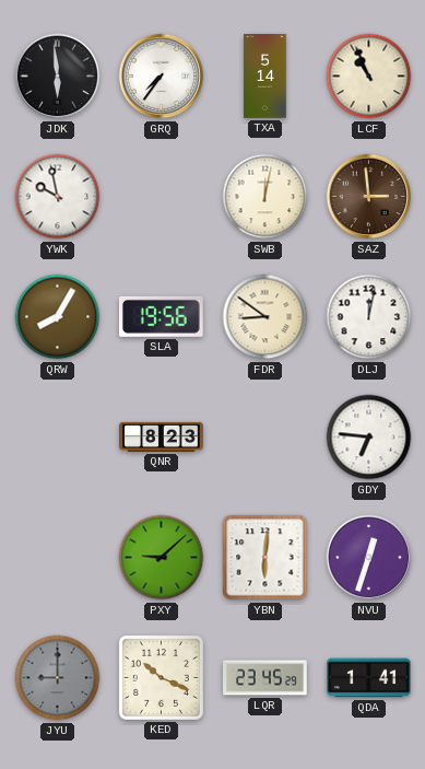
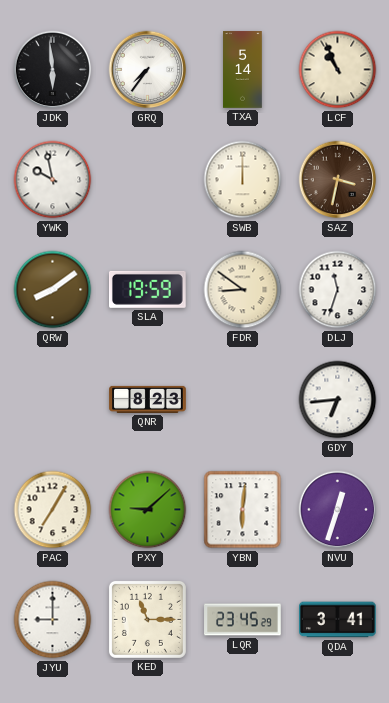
SWB: 12:02 -> 12:00
SAZ: 2:59 -> 3:32
QRW: 8:05 -> 8:09
SLA: 19:56 -> 19:59
DLJ: 12:02 -> 11:33
GDY: 6:46 -> 6:44
PAC: none -> 7:05
JYU dial: grey -> white
KED: 10:19 -> 11:15
QDA: 1:41 -> 3:41
